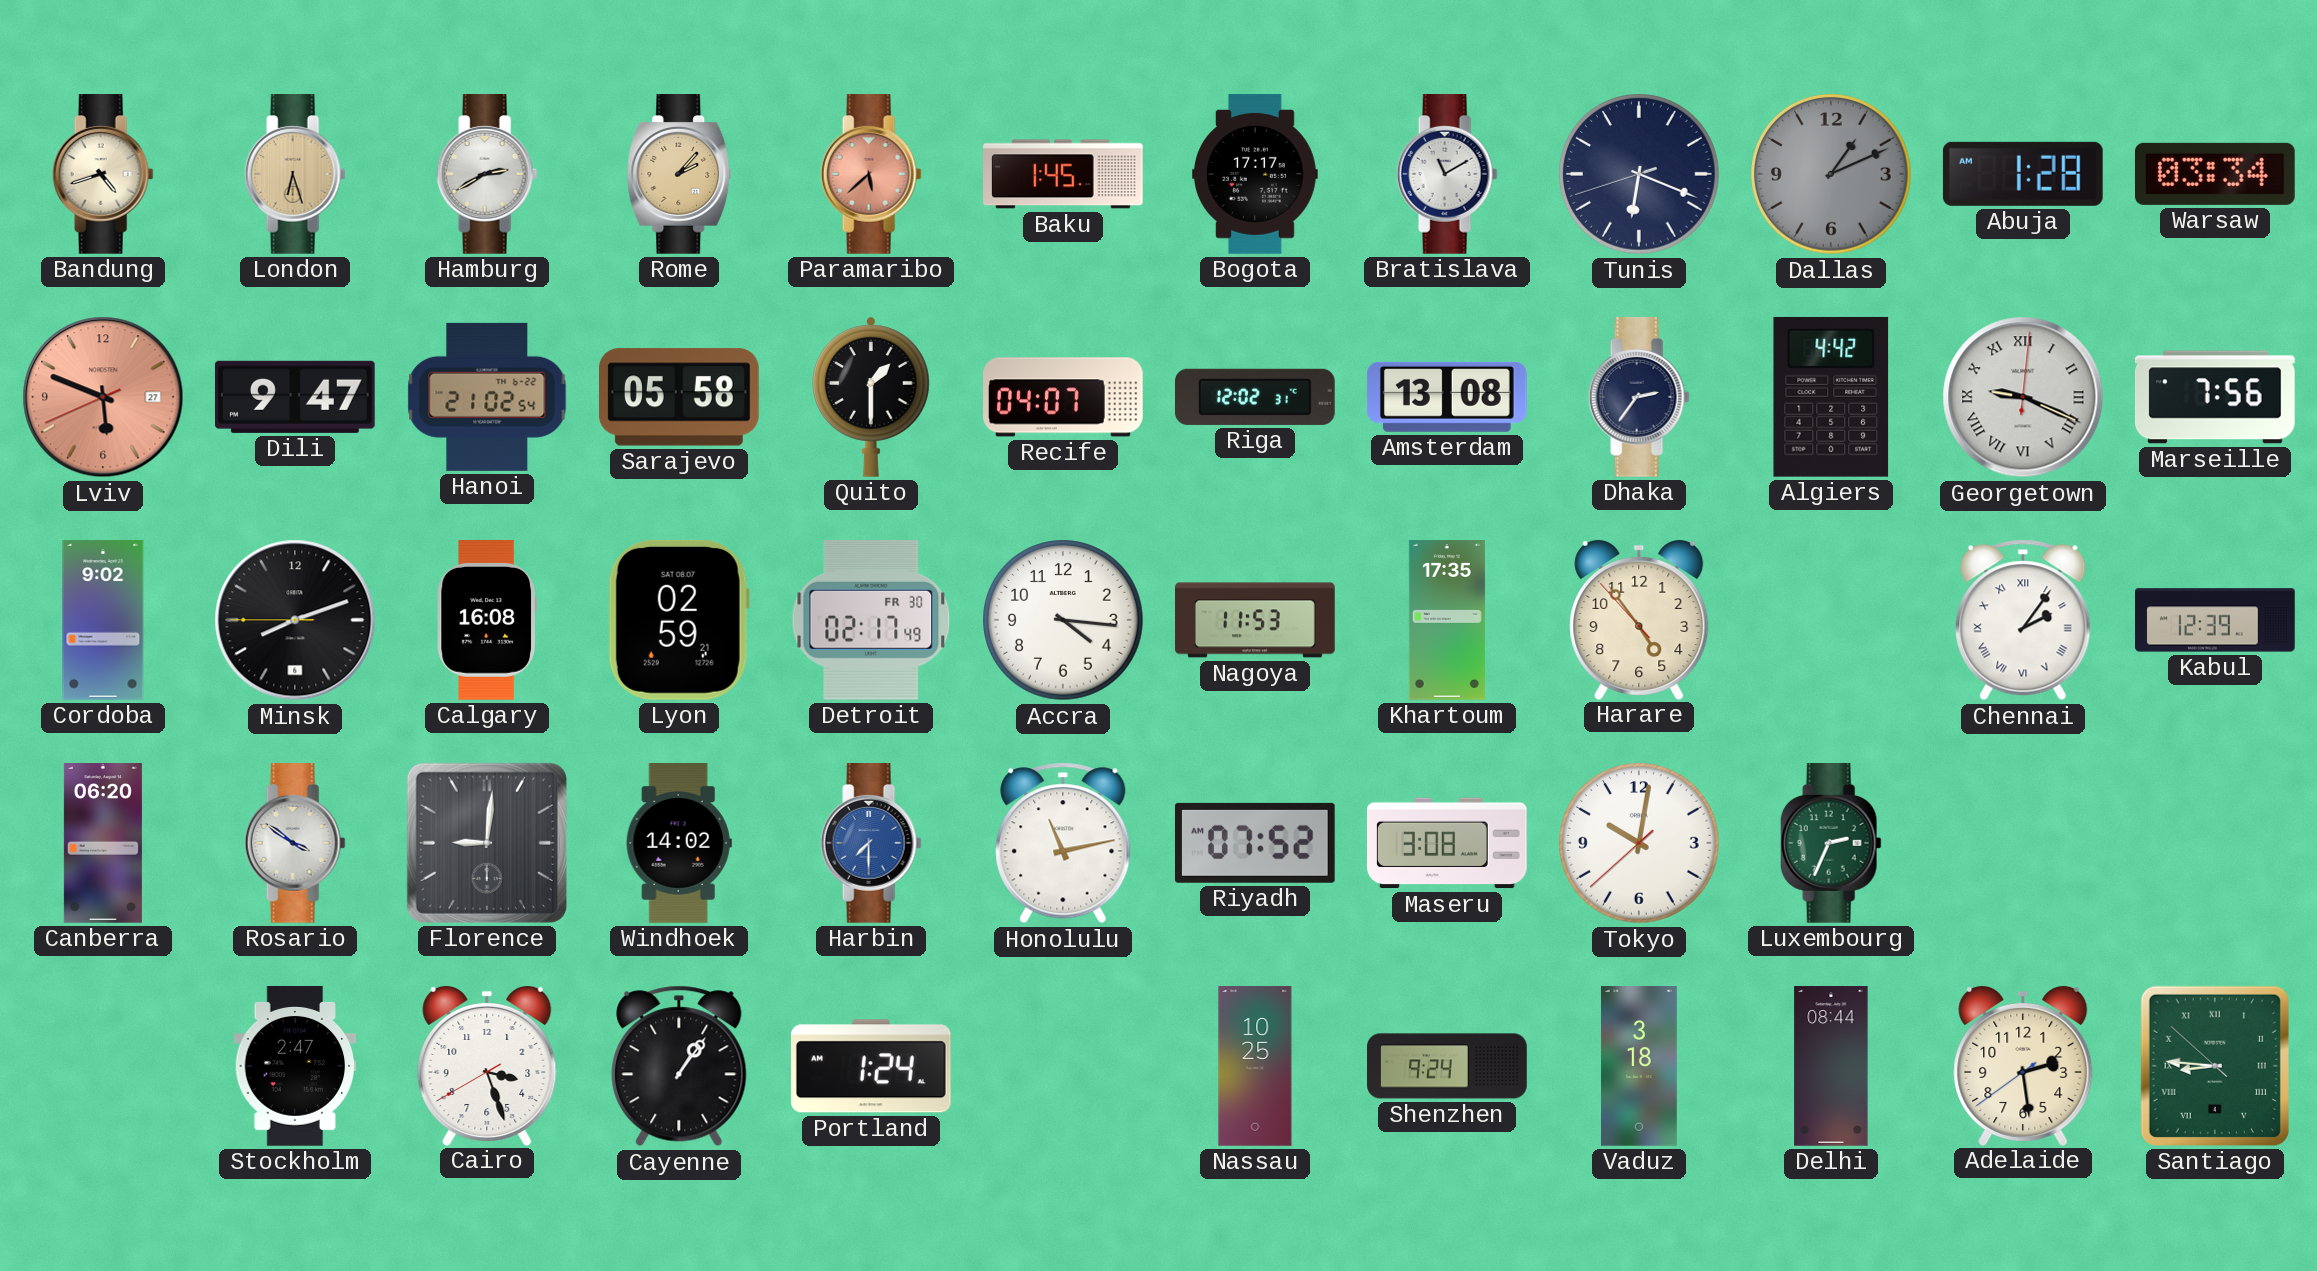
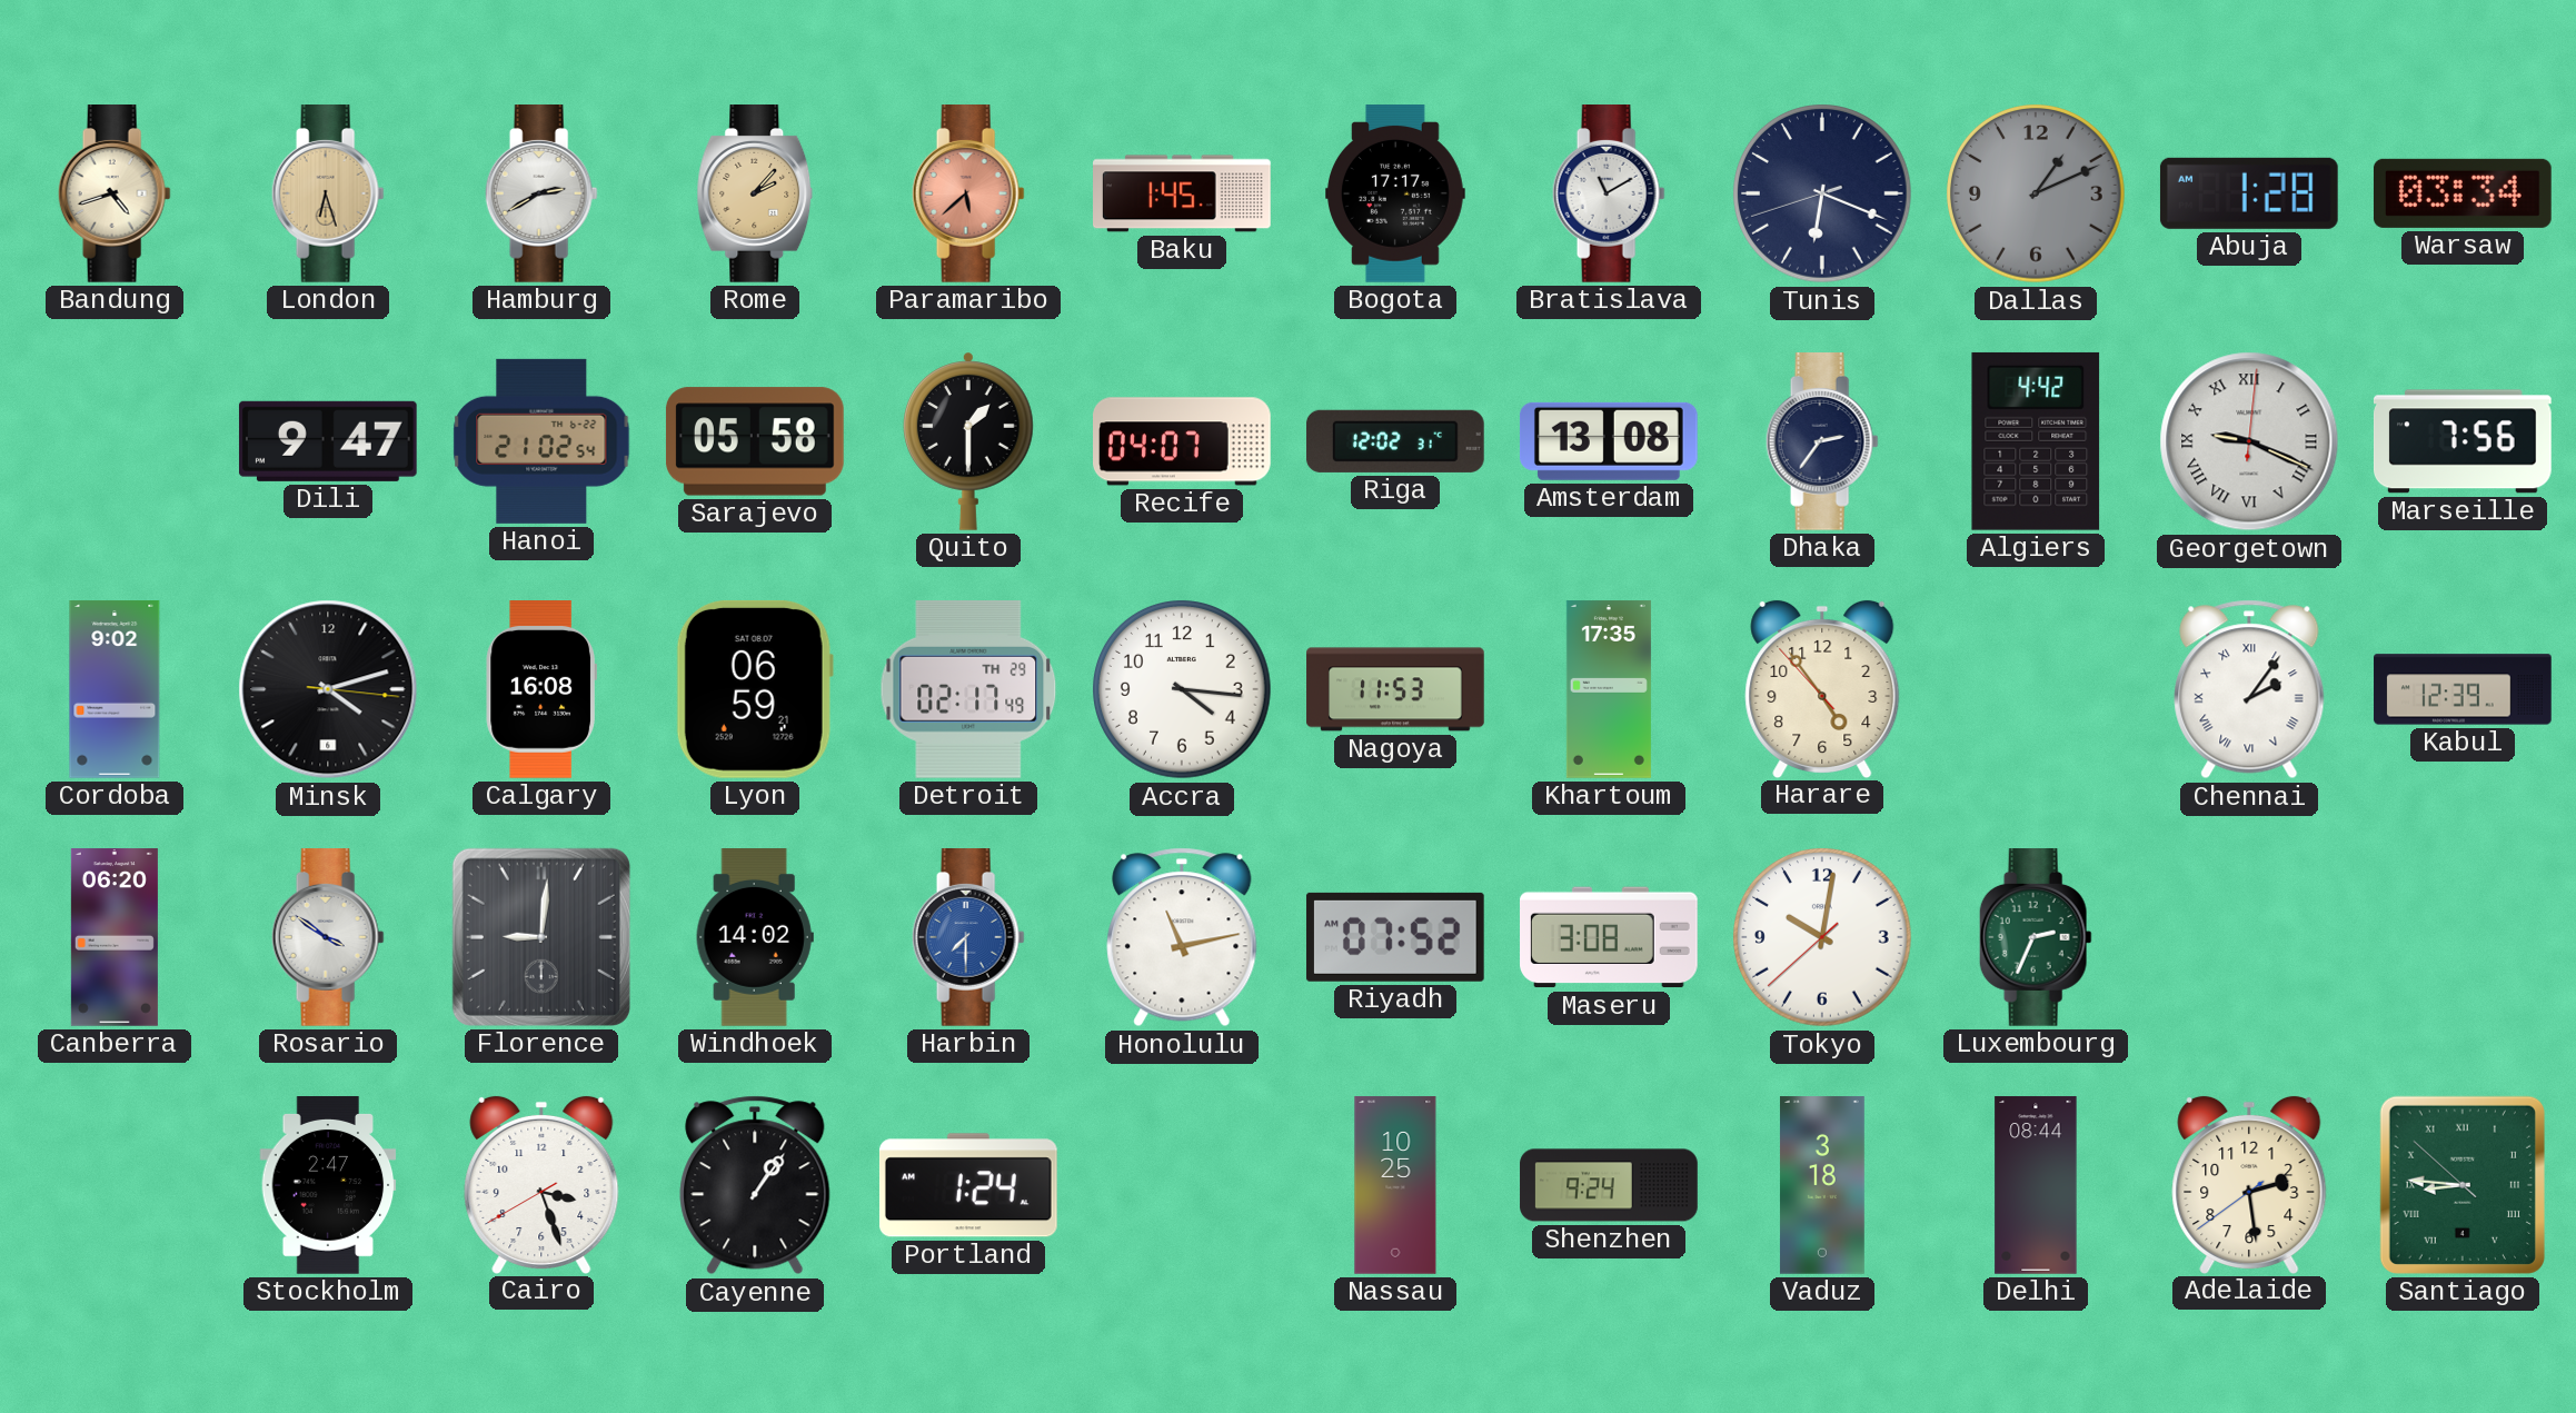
Lviv: 5:48 -> none
Minsk: 8:11 -> 4:12
Lyon: 02:59 -> 06:59
Detroit date: FR 30 -> TH 29
